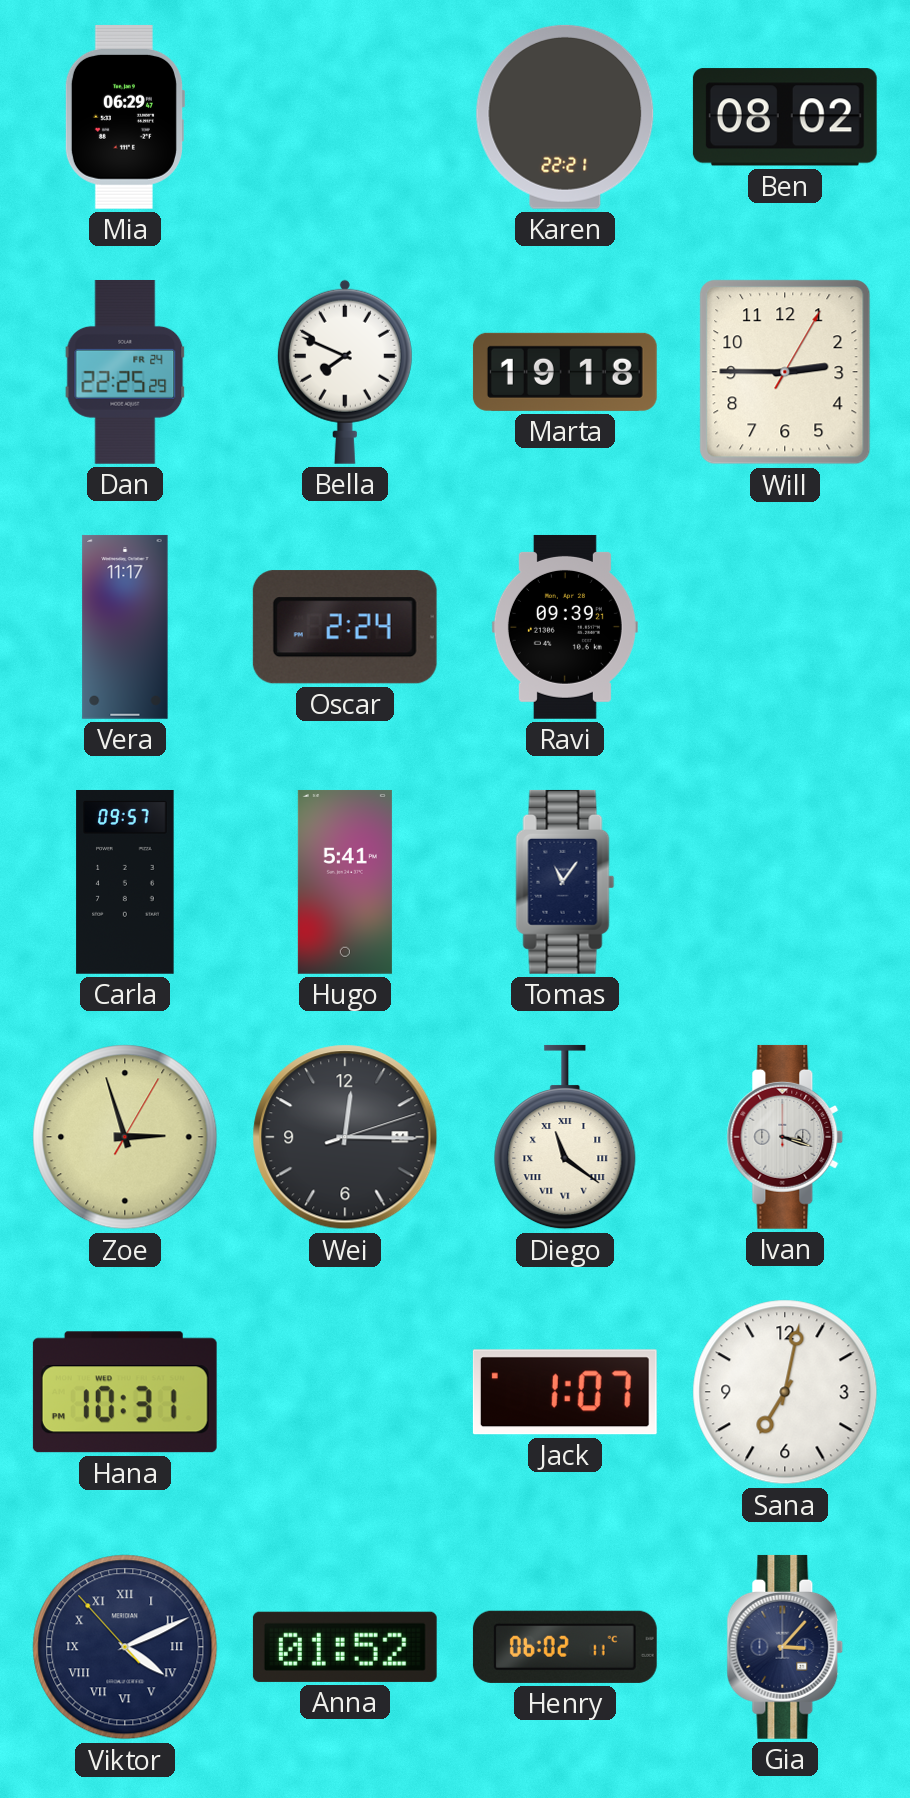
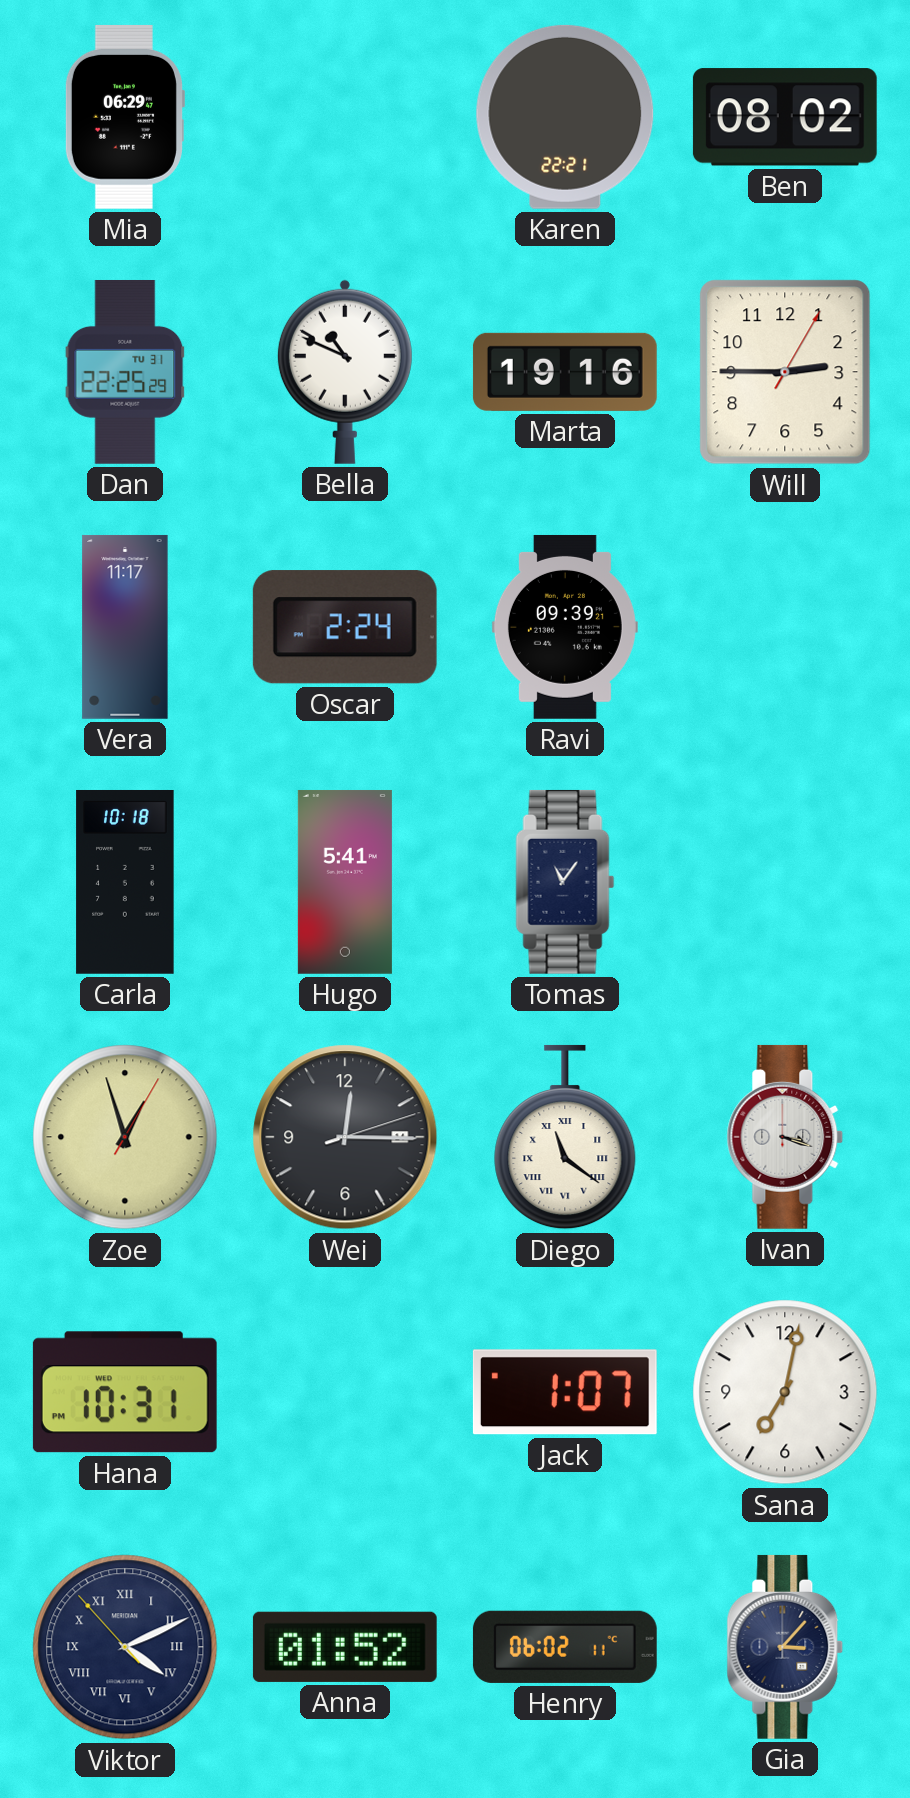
Dan date: FR 24 -> TU 31
Bella: 7:49 -> 10:49
Marta: 19:18 -> 19:16
Carla: 09:57 -> 10:18
Zoe: 2:57 -> 12:57
